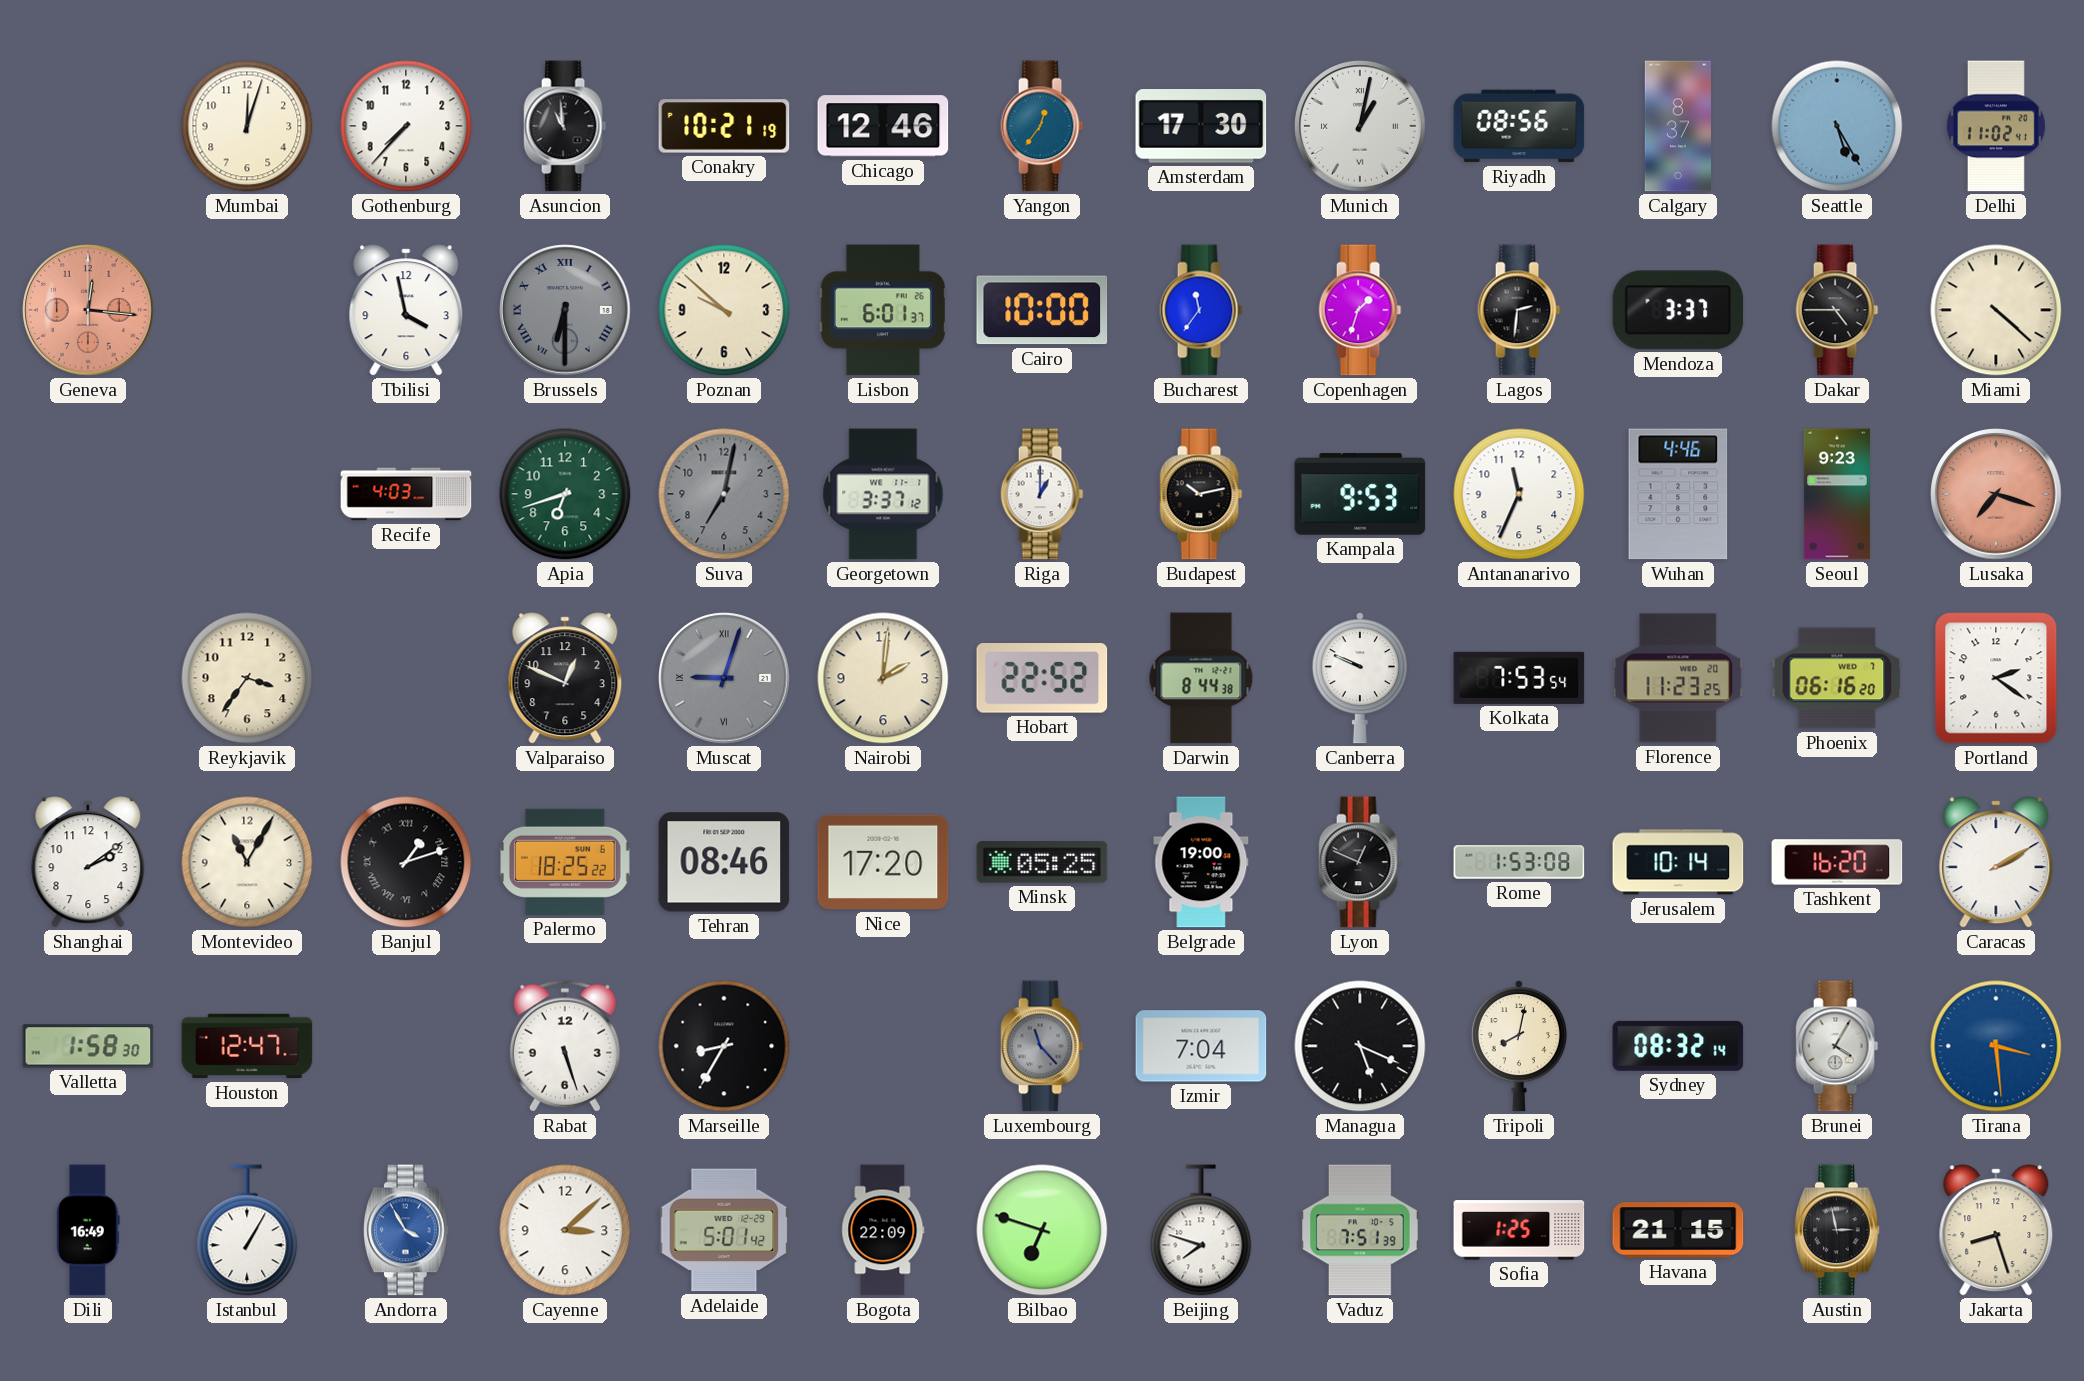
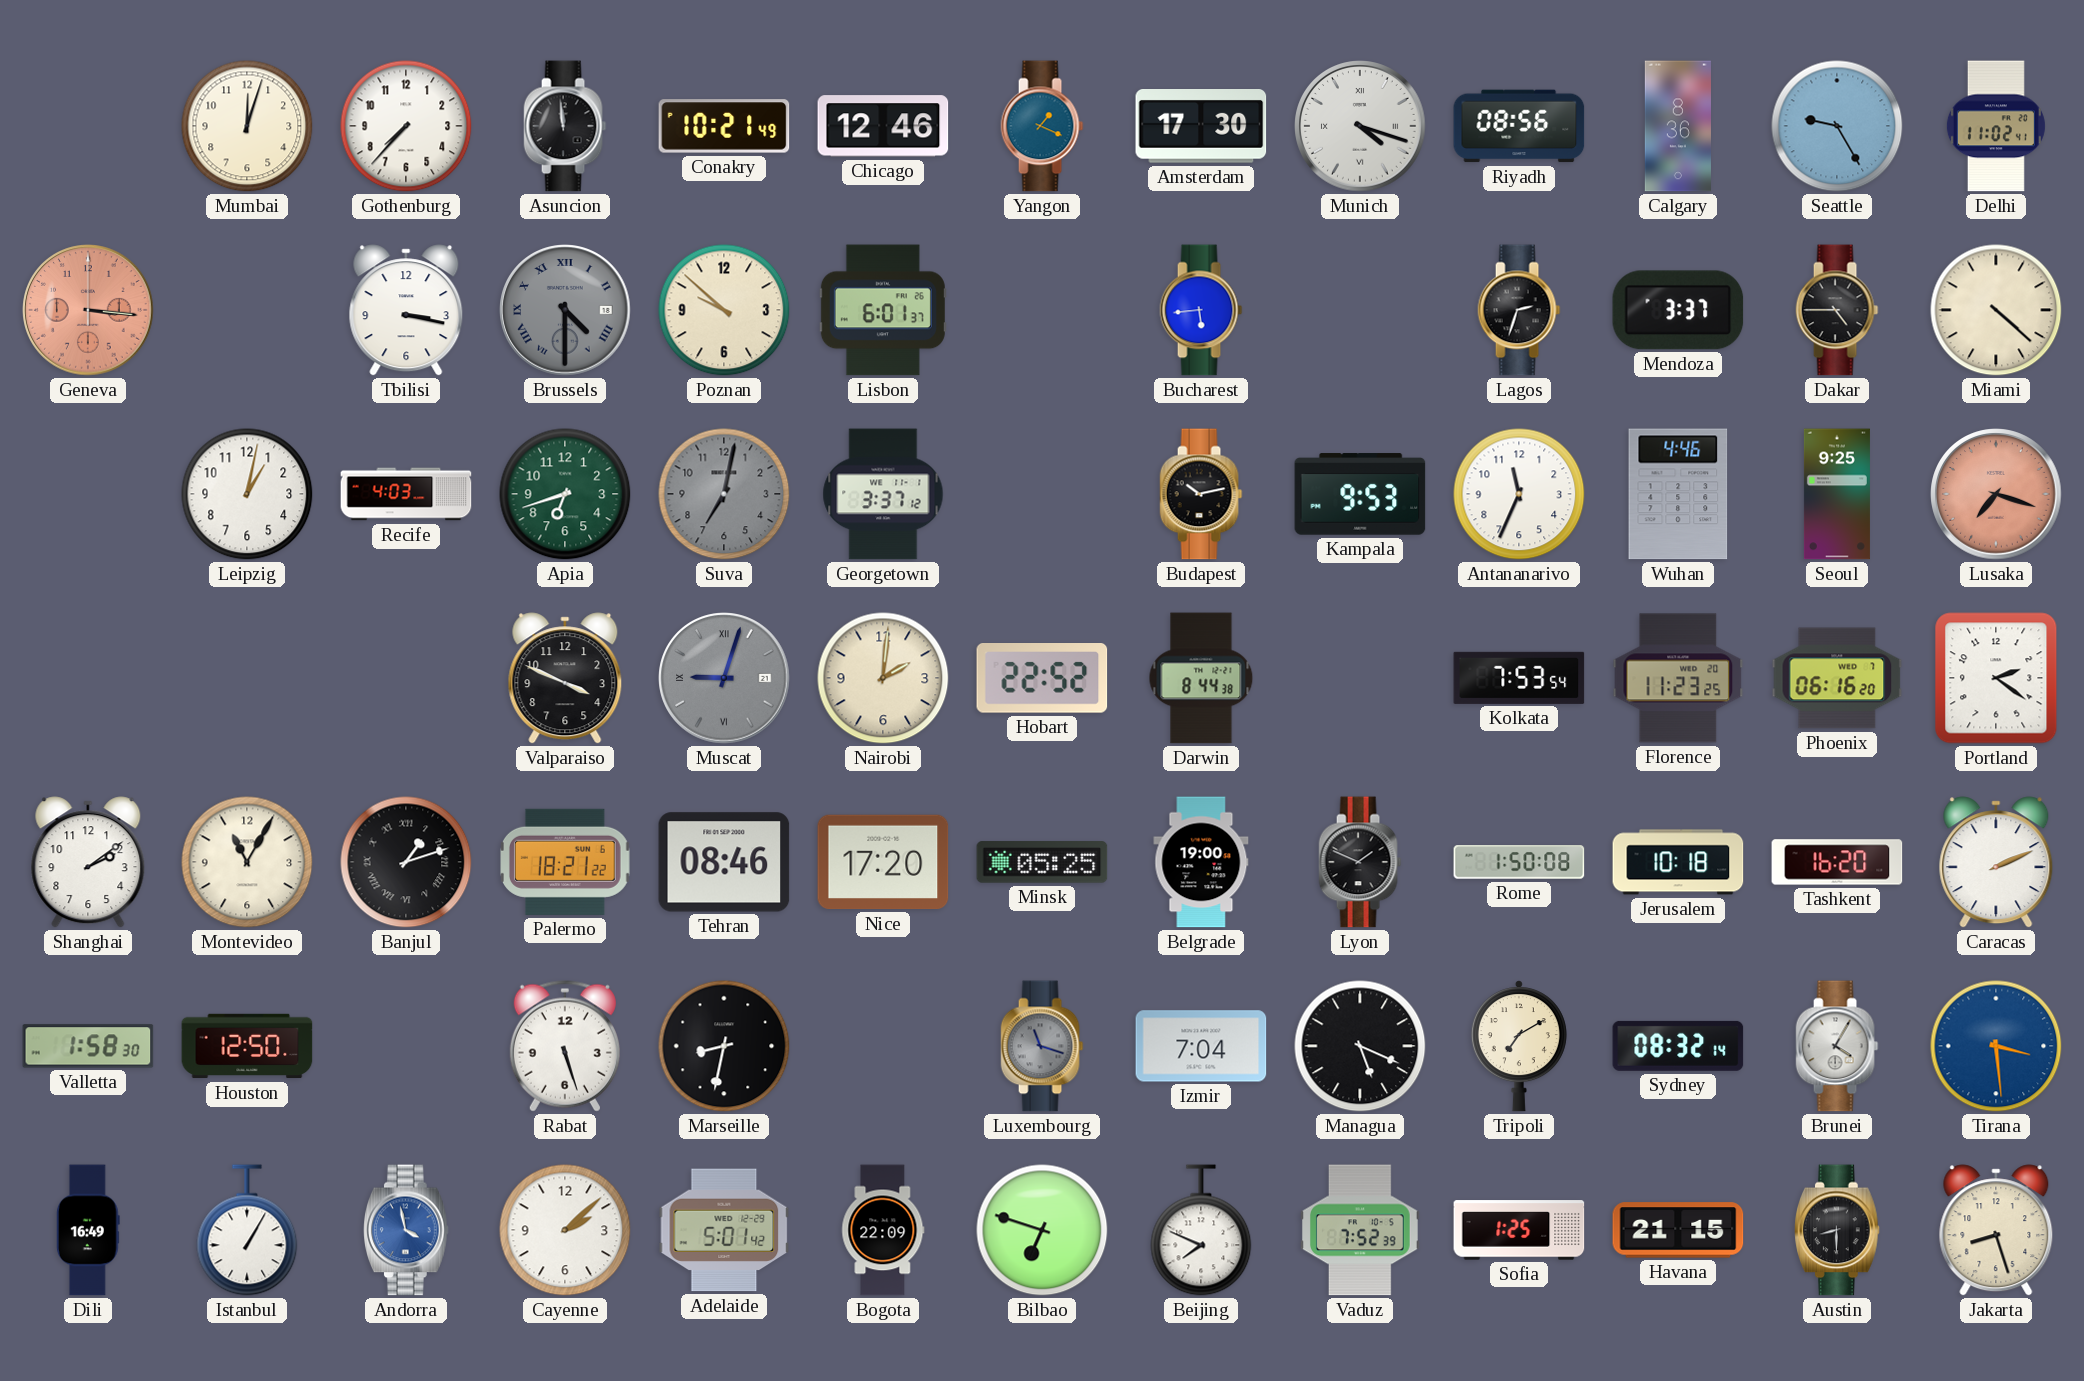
Asuncion: 10:59 -> 11:59
Conakry: 10:21:19 -> 10:21:49
Yangon: 12:36 -> 1:19
Munich: 1:02 -> 4:18
Calgary: 8:37 -> 8:36
Seattle: 5:25 -> 9:25
Geneva: 12:16 -> 3:16
Tbilisi: 3:58 -> 3:17
Brussels: 6:30 -> 4:30
Cairo: 10:00 -> none
Bucharest: 11:36 -> 5:44
Copenhagen: 1:33 -> none
Lagos: 2:31 -> 2:33
Leipzig: none -> 1:02
Riga: 1:00 -> none
Seoul: 9:23 -> 9:25
Reykjavik: 3:36 -> none
Valparaiso: 12:49 -> 3:49
Canberra: 9:49 -> none
Palermo: 18:25 -> 18:21
Lyon: 12:49 -> 1:49
Rome: 1:53 -> 1:50
Jerusalem: 10:14 -> 10:18
Caracas: 2:10 -> 2:11
Houston: 12:47 -> 12:50
Marseille: 8:35 -> 8:32
Luxembourg: 11:23 -> 11:18
Tripoli: 8:02 -> 7:10
Andorra: 3:55 -> 3:58
Cayenne: 3:08 -> 2:08
Beijing: 7:48 -> 7:49
Vaduz: 7:51 -> 7:52
Austin: 2:58 -> 8:30
